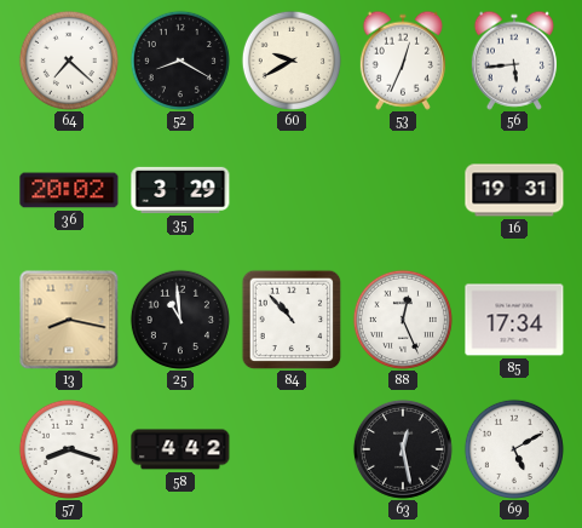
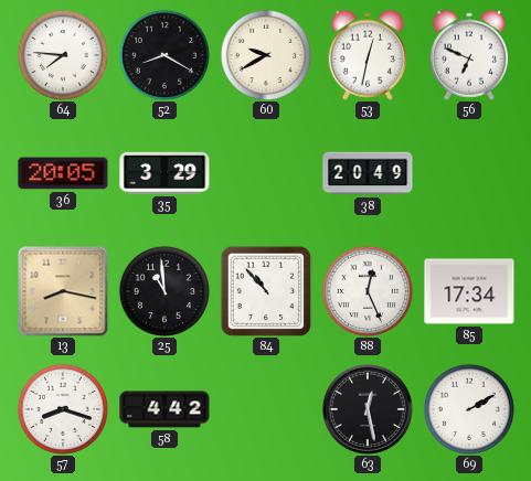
64: 7:22 -> 7:46
53: 12:34 -> 12:32
56: 5:44 -> 6:49
36: 20:02 -> 20:05
38: none -> 20:49
16: 19:31 -> none
69: 5:10 -> 2:10
